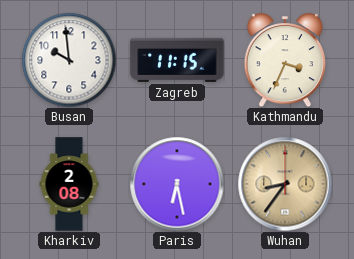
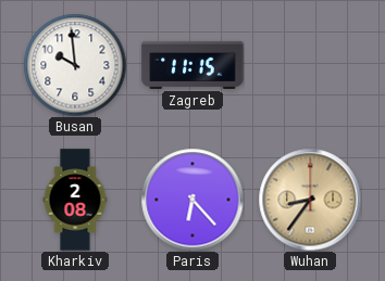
Kathmandu: 3:34 -> none
Paris: 6:28 -> 6:23
